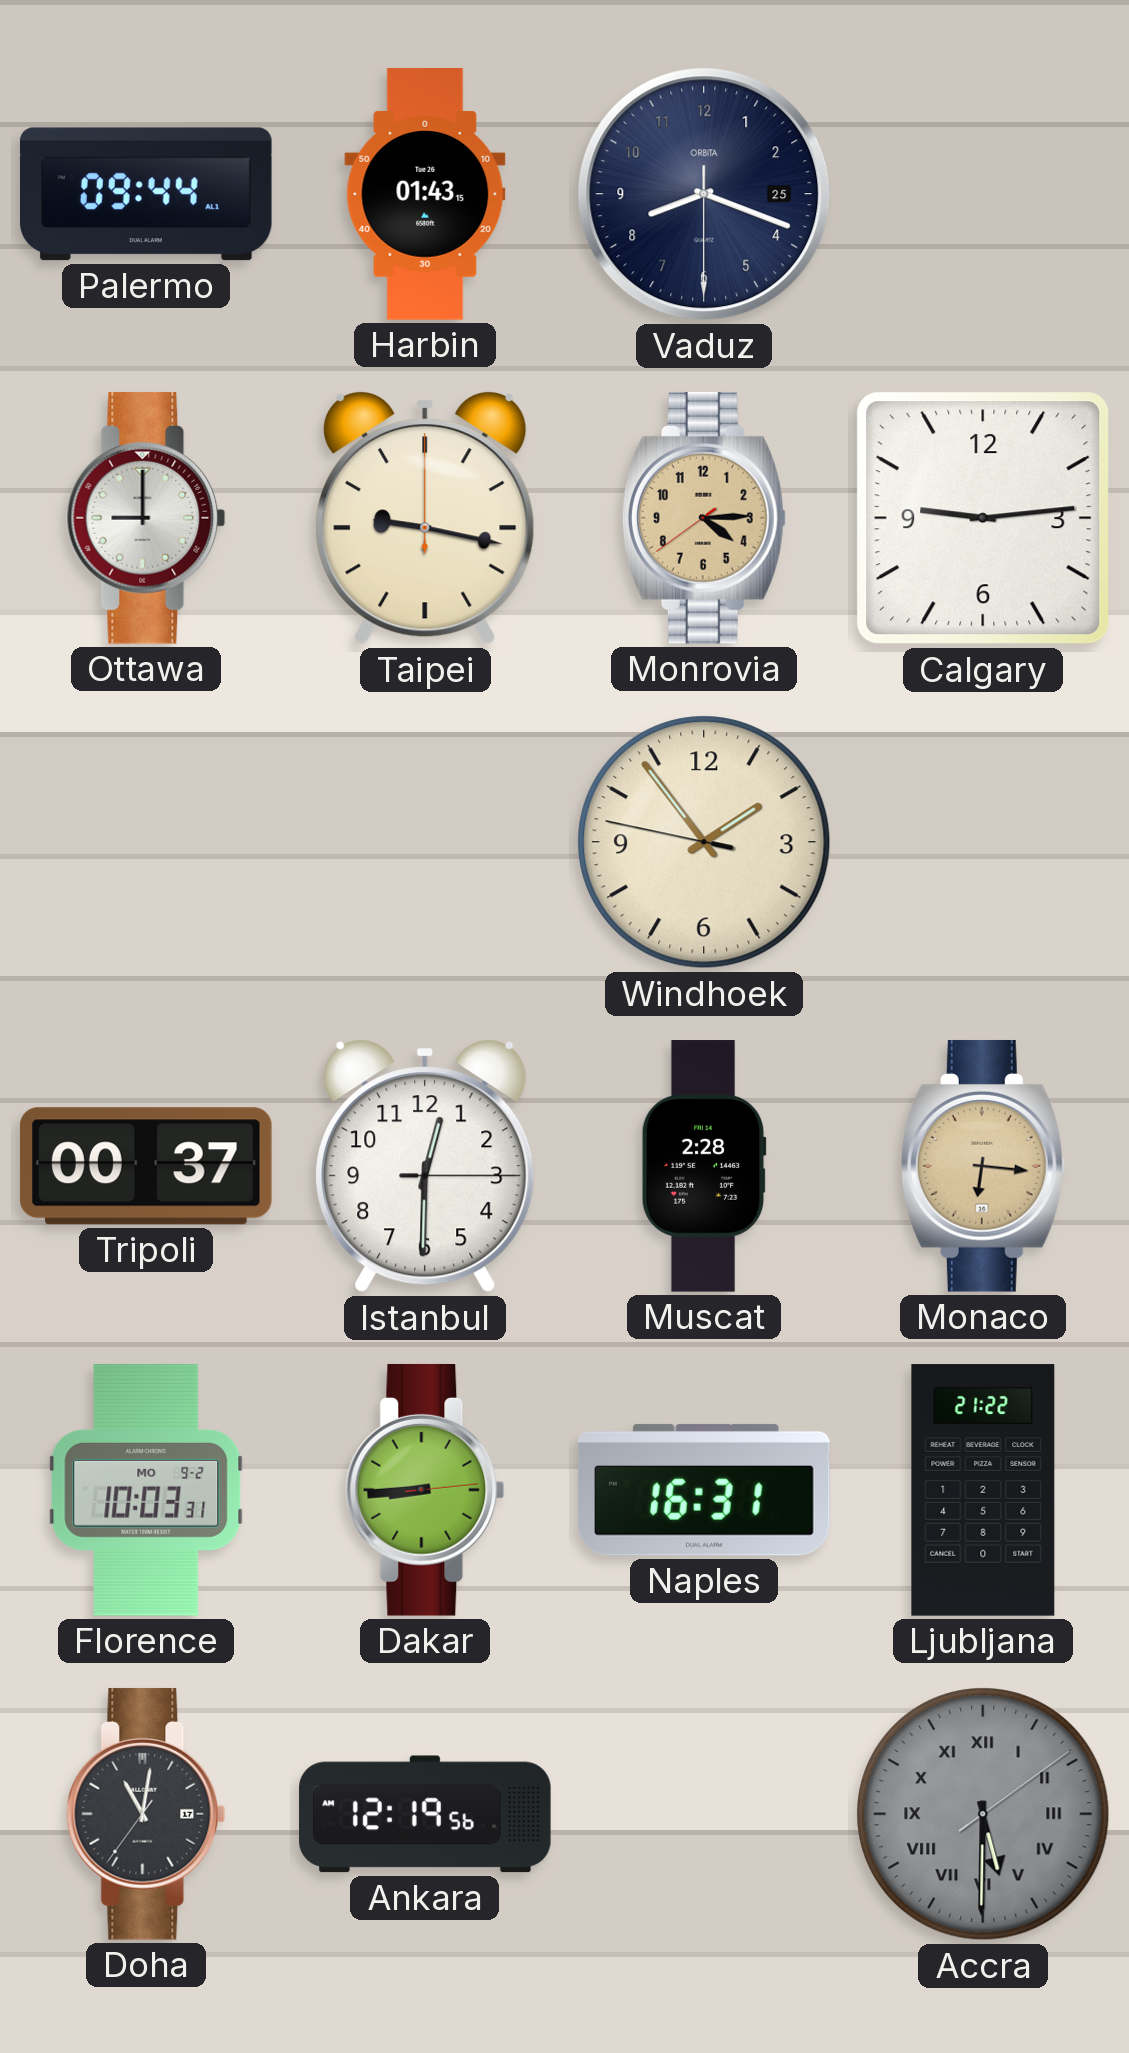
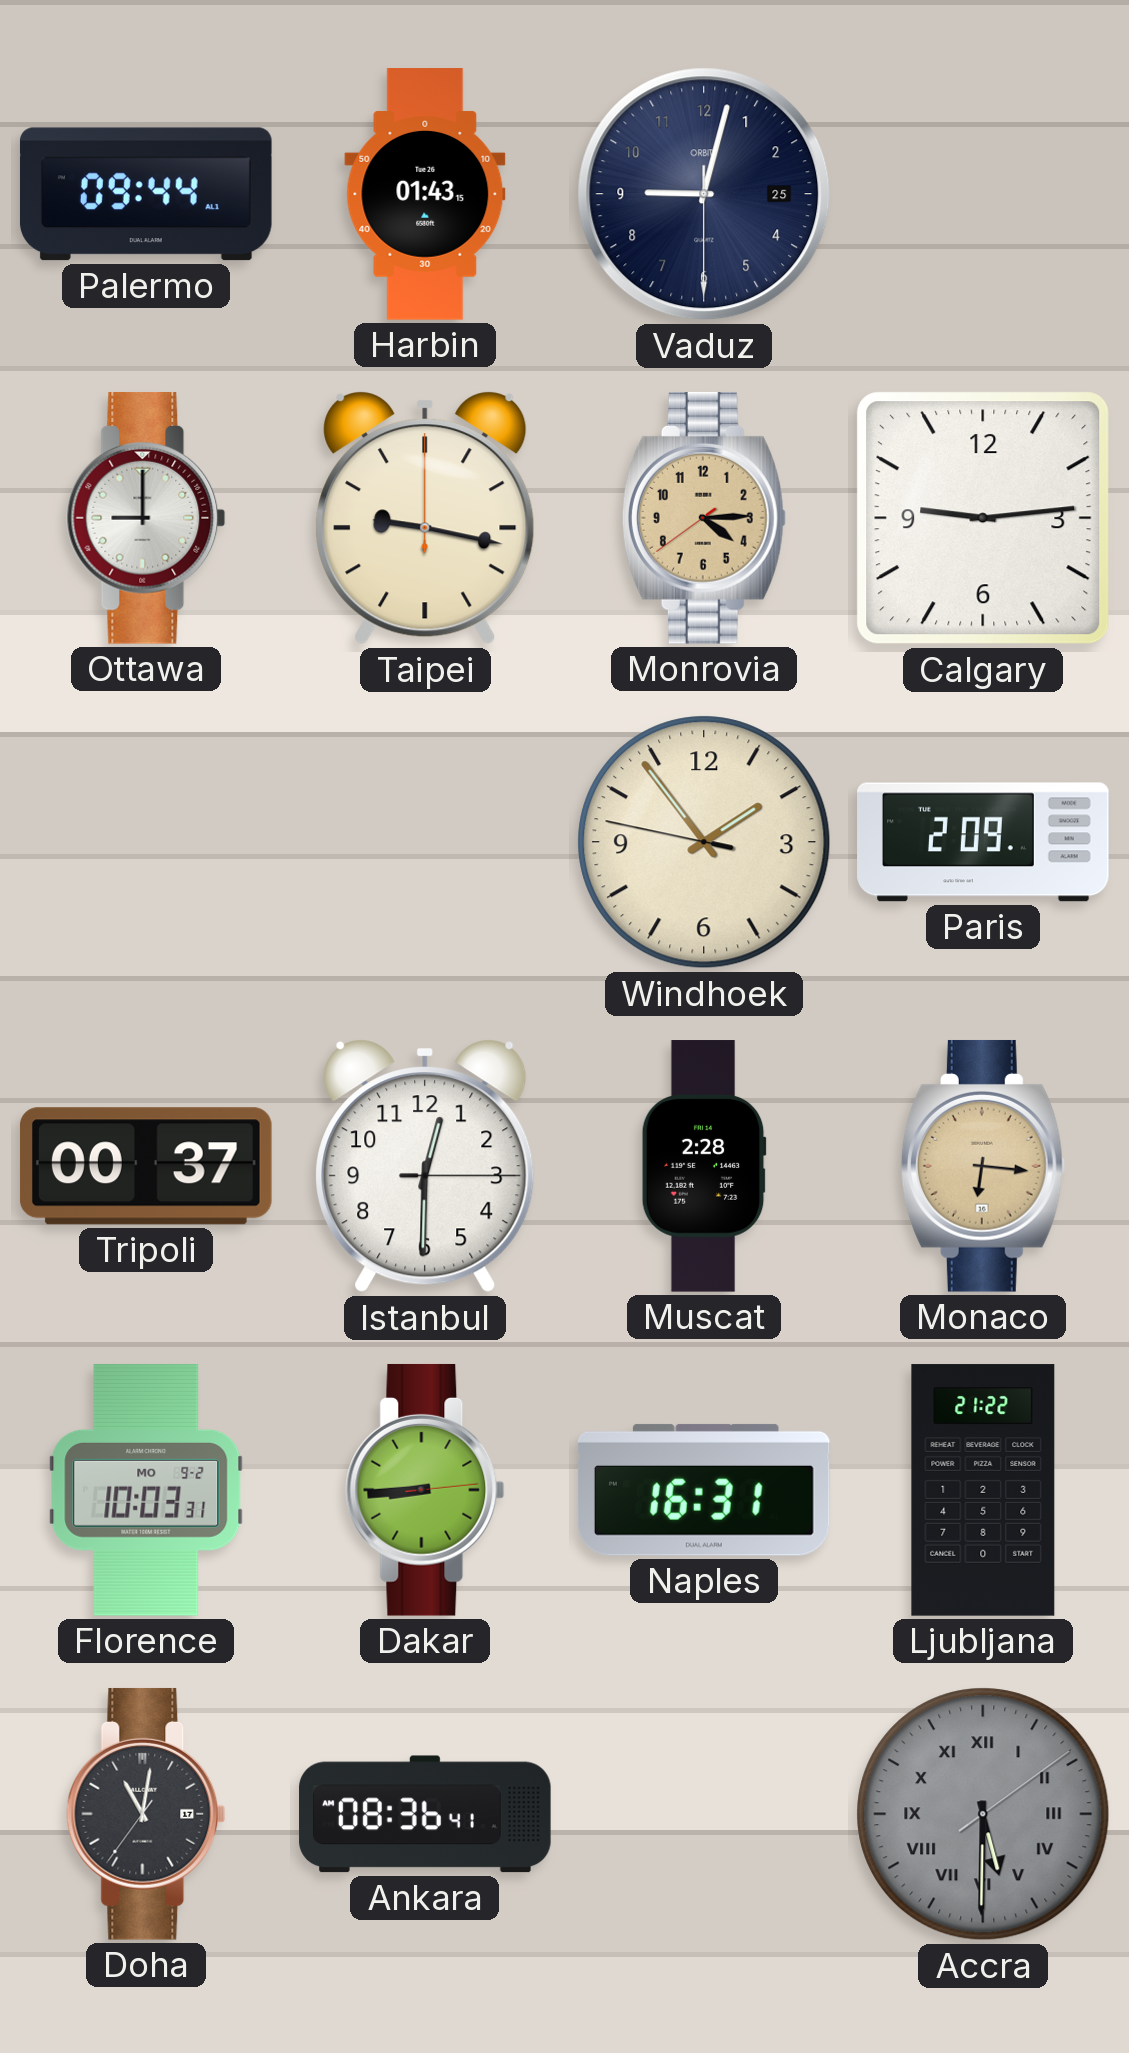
Vaduz: 8:18 -> 9:02
Paris: none -> 2:09
Ankara: 12:19 -> 08:36
